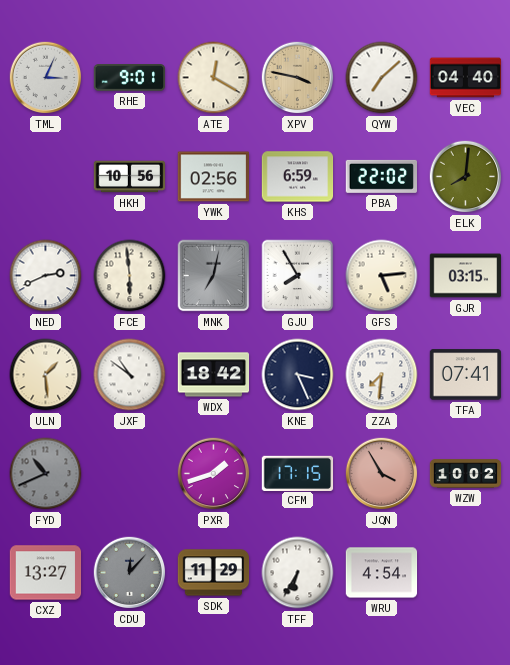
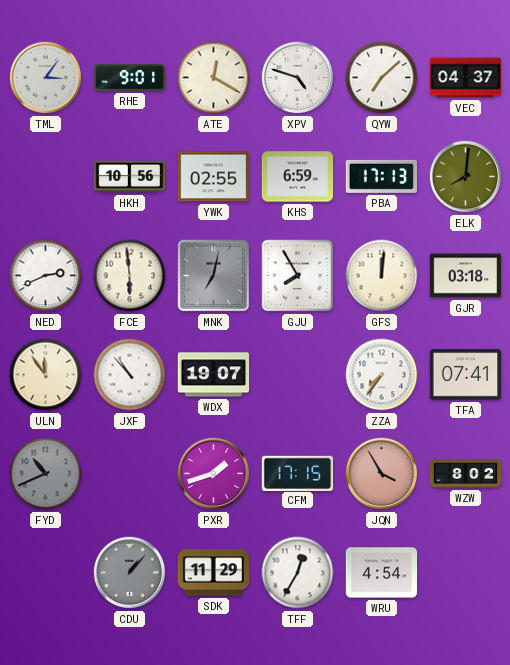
TML: 3:04 -> 3:06
XPV: 3:47 -> 4:48
XPV dial: champagne -> white
VEC: 04:40 -> 04:37
YWK: 02:56 -> 02:55
PBA: 22:02 -> 17:13
GFS: 5:14 -> 12:01
GJR: 03:15 -> 03:18
ULN: 1:29 -> 11:54
JXF: 10:51 -> 10:53
WDX: 18:42 -> 19:07
KNE: 3:26 -> none
ZZA: 7:31 -> 7:36
WZW: 10:02 -> 8:02
CXZ: 13:27 -> none
CDU: 12:07 -> 1:07
TFF: 6:35 -> 12:35
